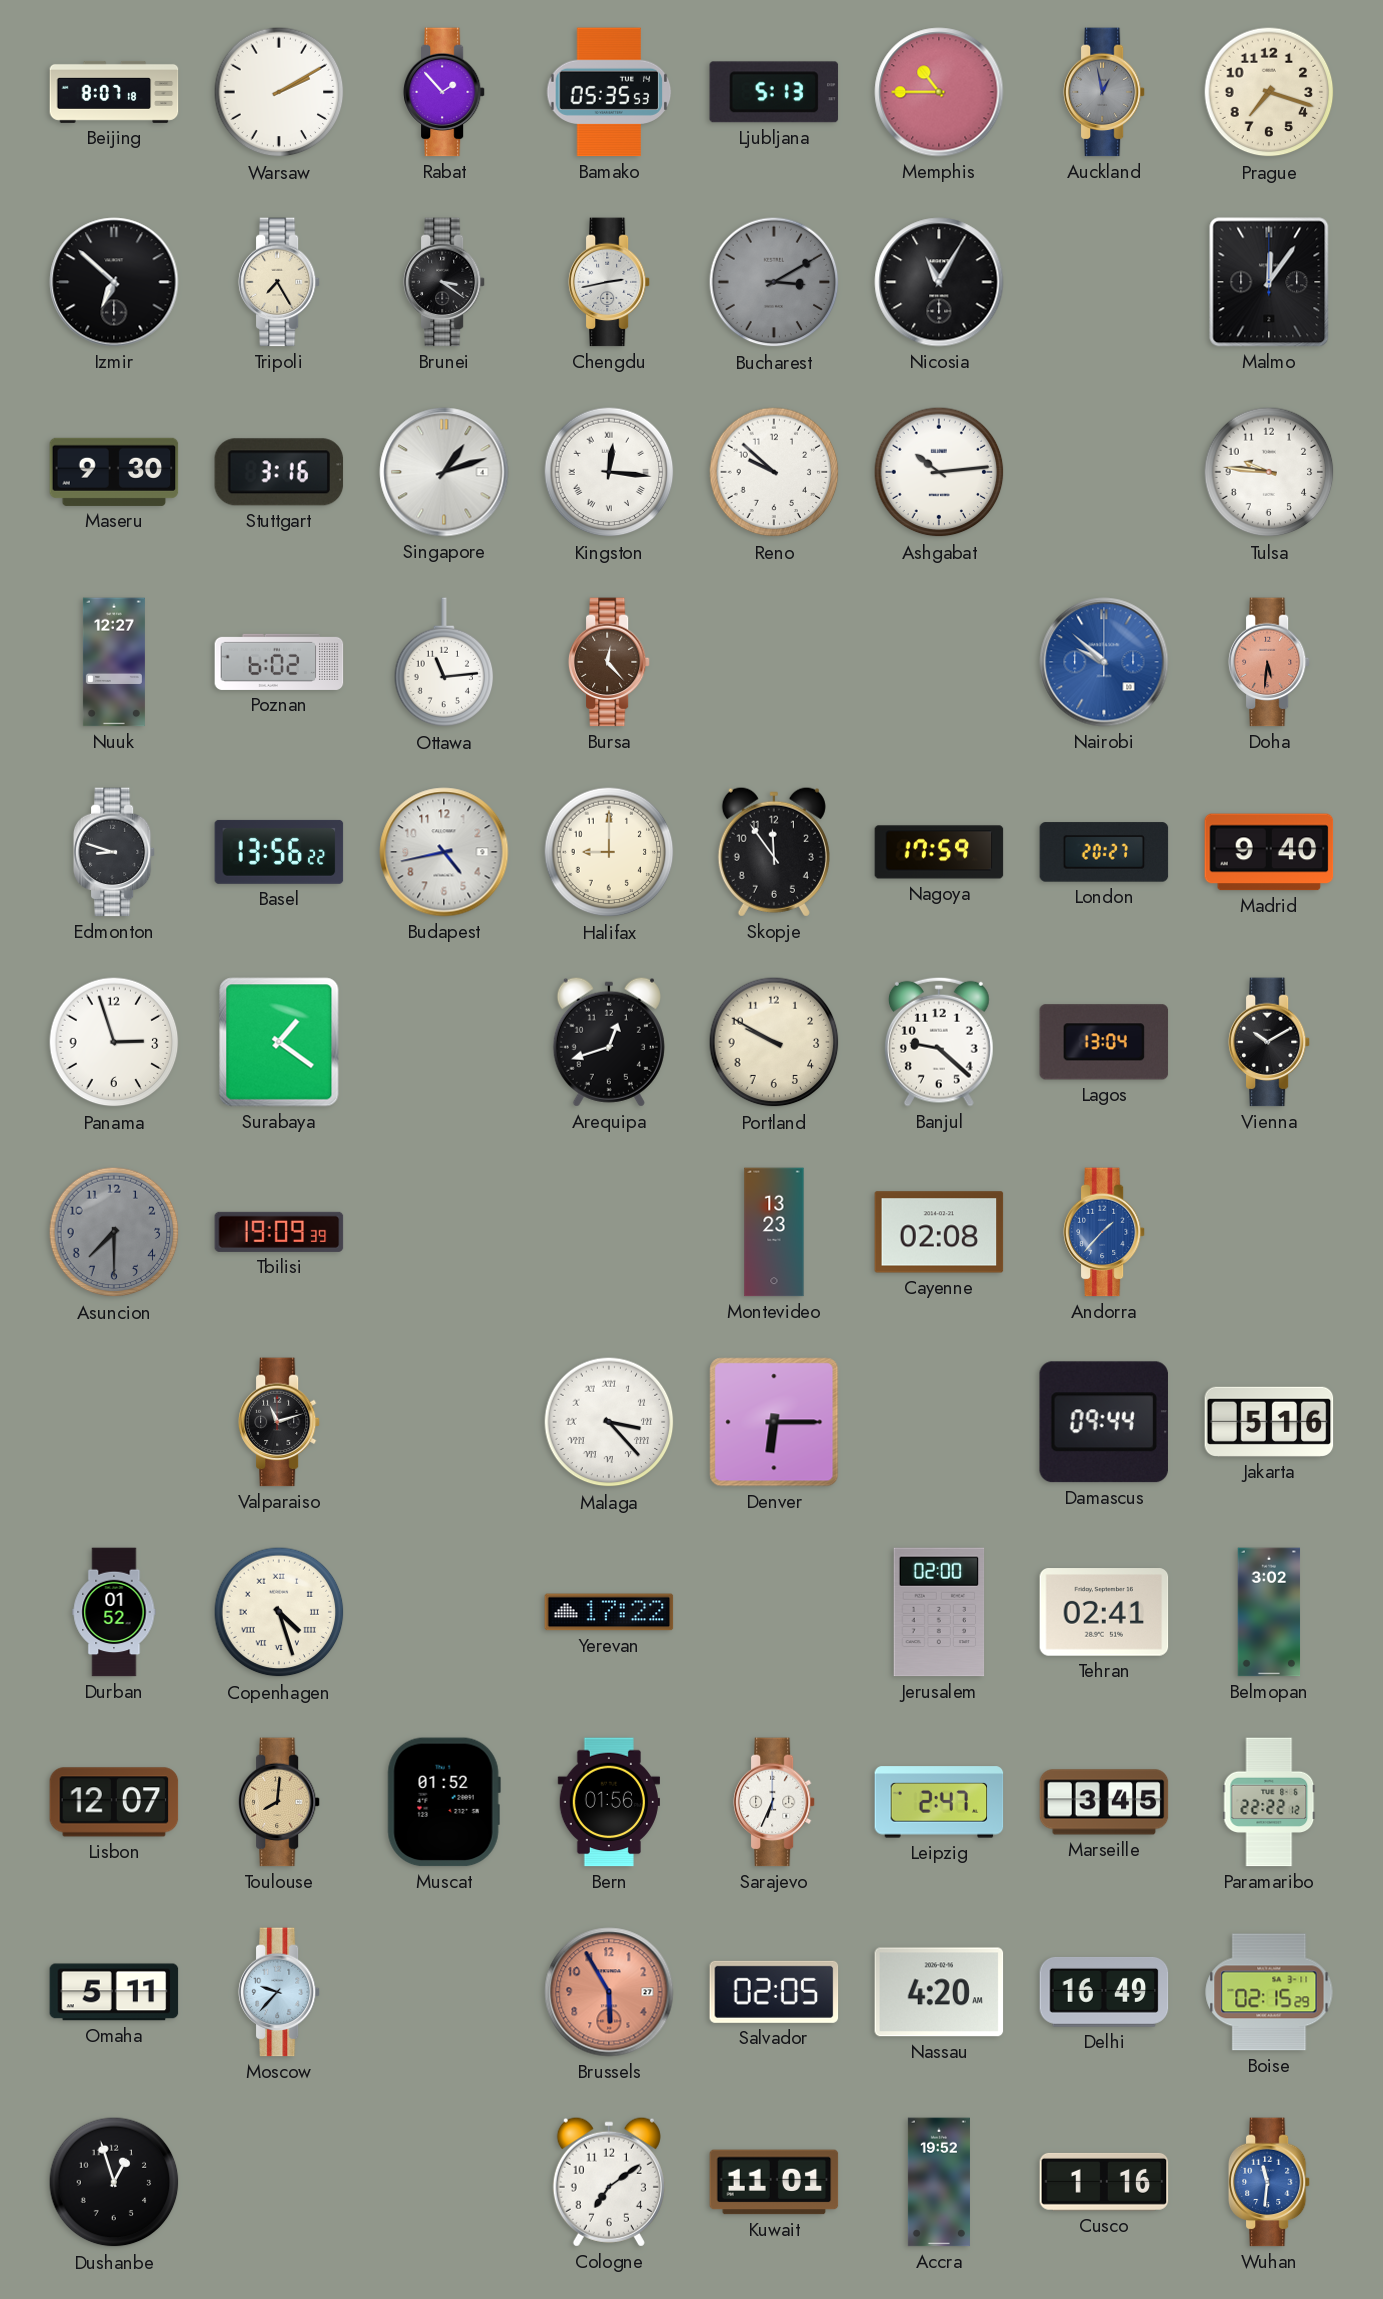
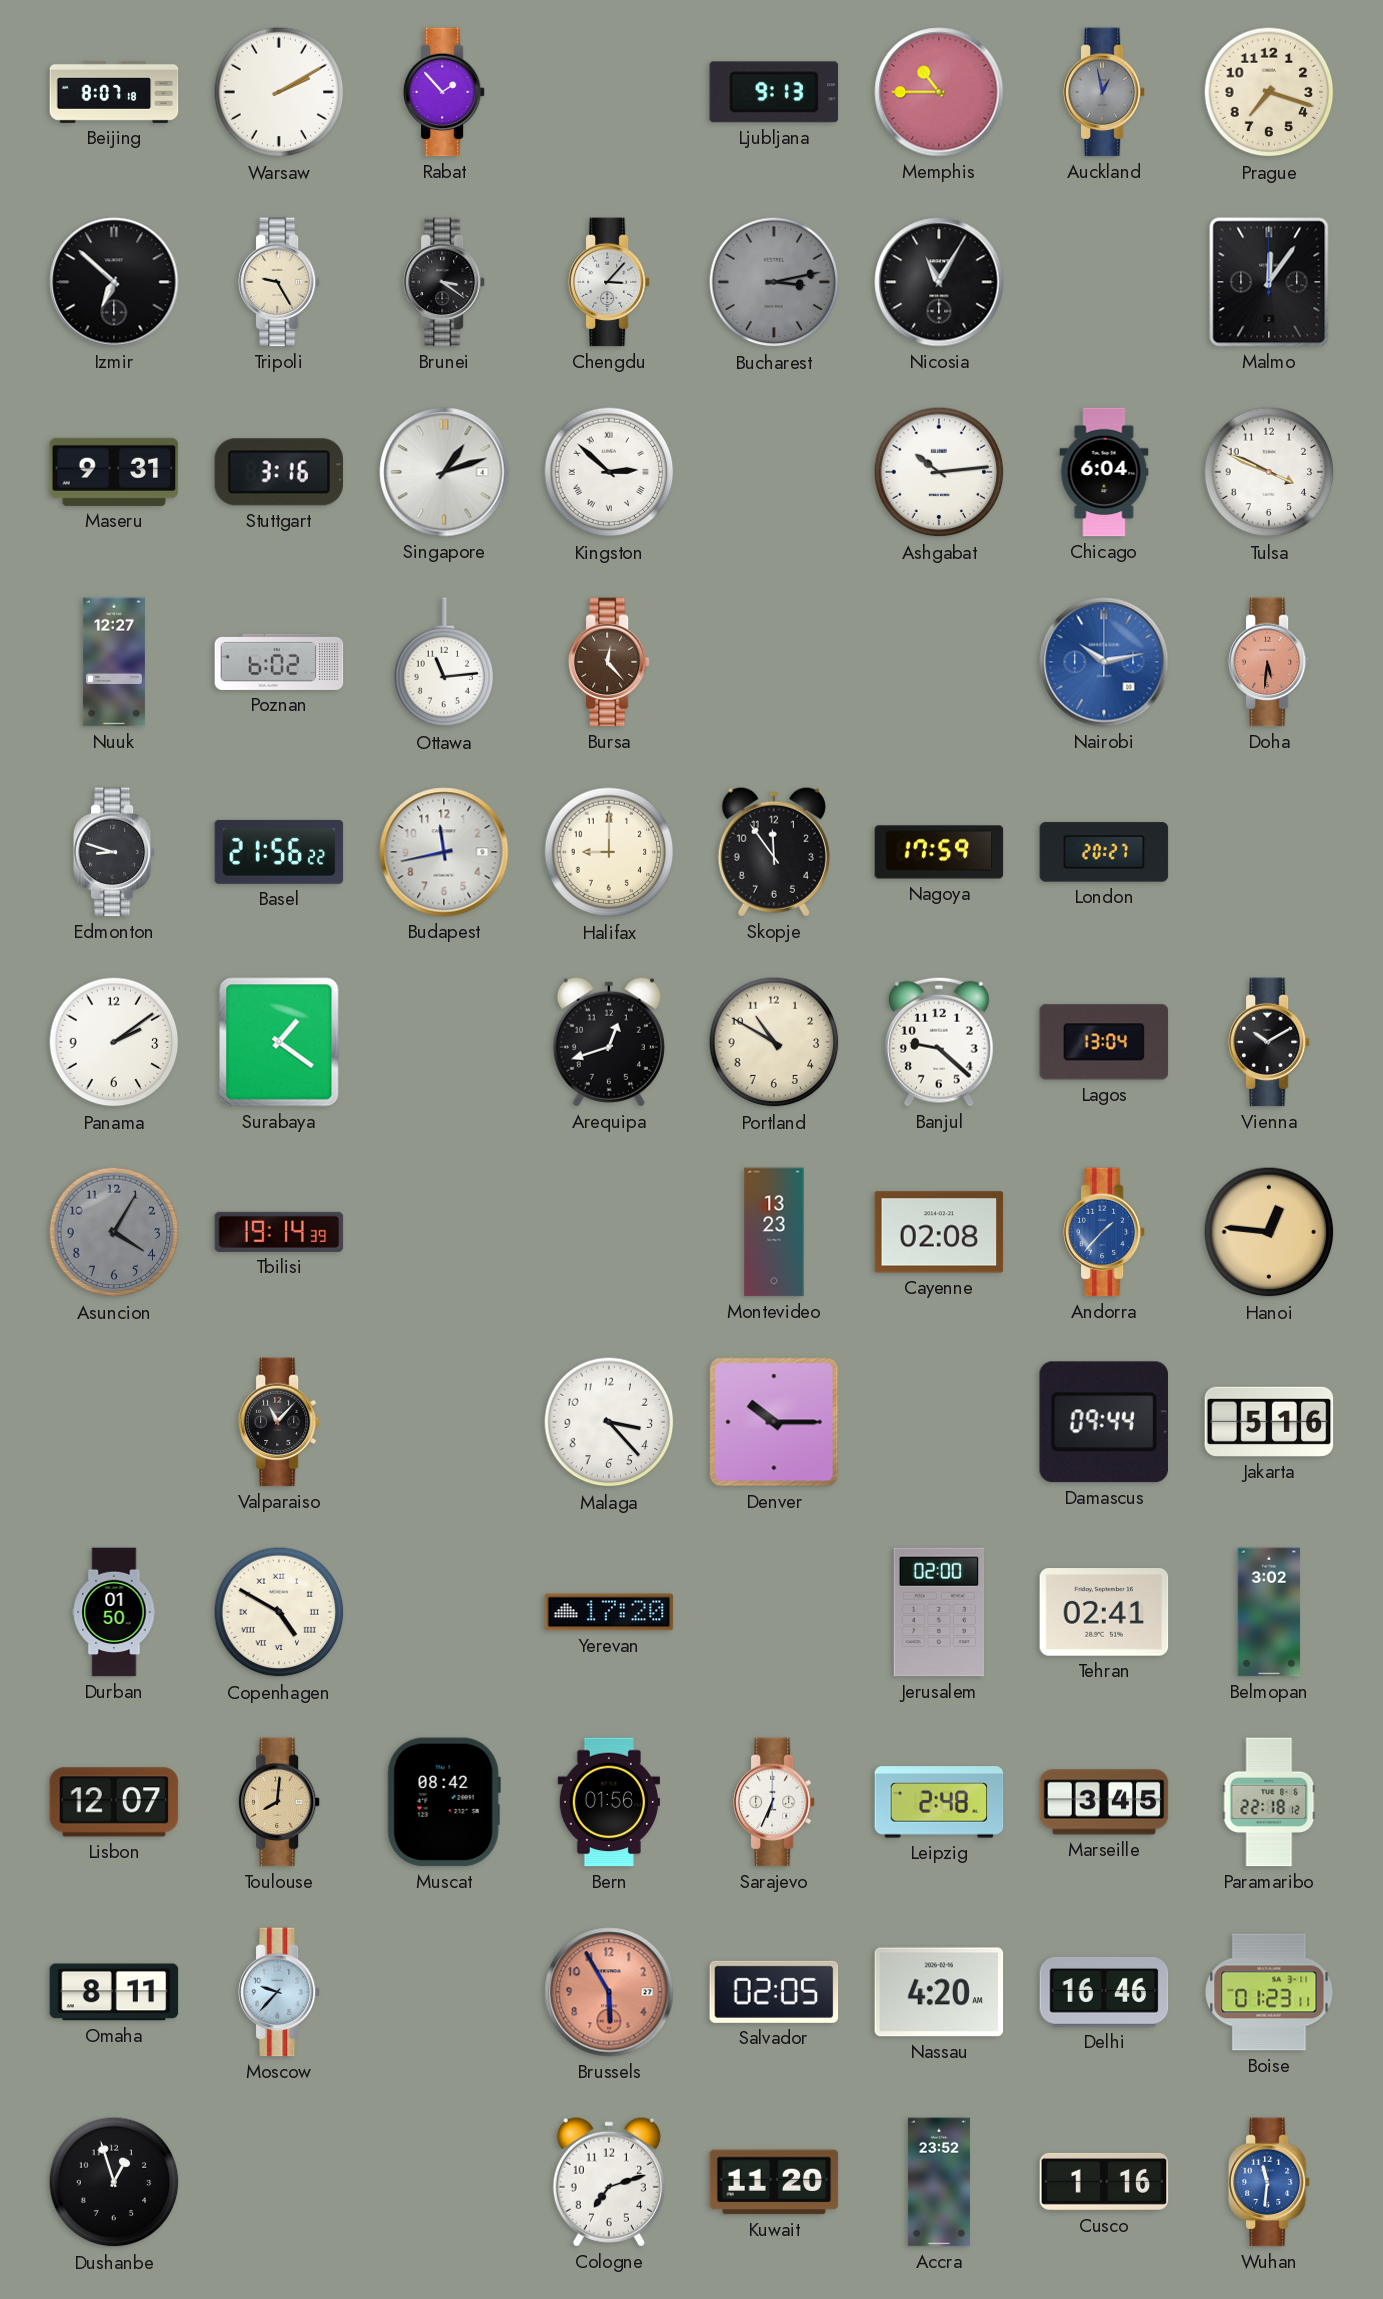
Bamako: 05:35 -> none
Ljubljana: 5:13 -> 9:13
Tripoli: 7:25 -> 9:25
Chengdu: 2:43 -> 3:07
Bucharest: 3:10 -> 3:13
Maseru: 9:30 -> 9:31
Kingston: 12:16 -> 2:52
Reno: 9:52 -> none
Chicago: none -> 6:04
Tulsa: 9:46 -> 3:49
Nairobi: 9:52 -> 10:13
Basel: 13:56 -> 21:56
Budapest: 4:43 -> 11:43
Madrid: 9:40 -> none
Panama: 2:57 -> 2:09
Portland: 9:50 -> 10:50
Asuncion: 7:30 -> 4:05
Tbilisi: 19:09 -> 19:14
Hanoi: none -> 12:46
Valparaiso: 11:12 -> 11:07
Malaga numerals: Roman -> Arabic
Denver: 6:15 -> 10:15
Durban: 01:52 -> 01:50
Copenhagen: 4:27 -> 4:50
Yerevan: 17:22 -> 17:20
Muscat: 01:52 -> 08:42
Leipzig: 2:47 -> 2:48
Paramaribo: 22:22 -> 22:18
Omaha: 5:11 -> 8:11
Delhi: 16:49 -> 16:46
Boise: 02:15 -> 01:23
Cologne: 7:09 -> 7:12
Kuwait: 11:01 -> 11:20
Accra: 19:52 -> 23:52
